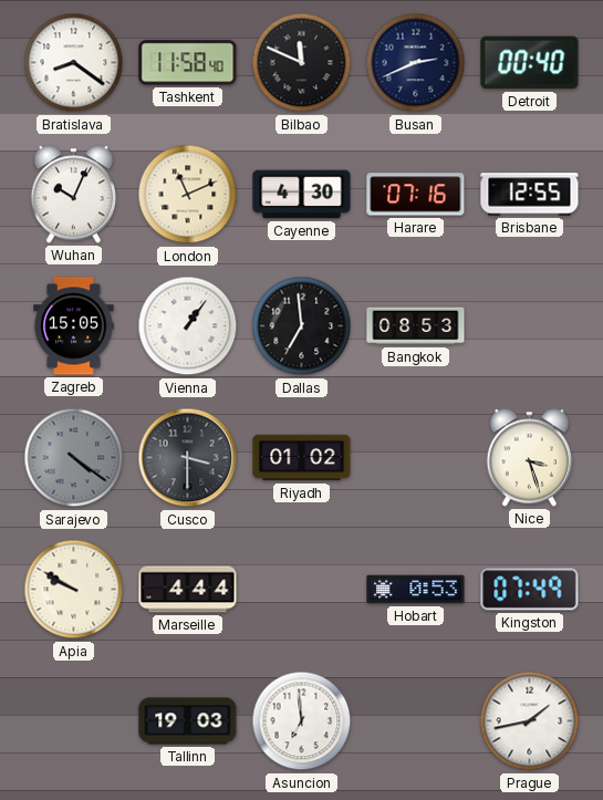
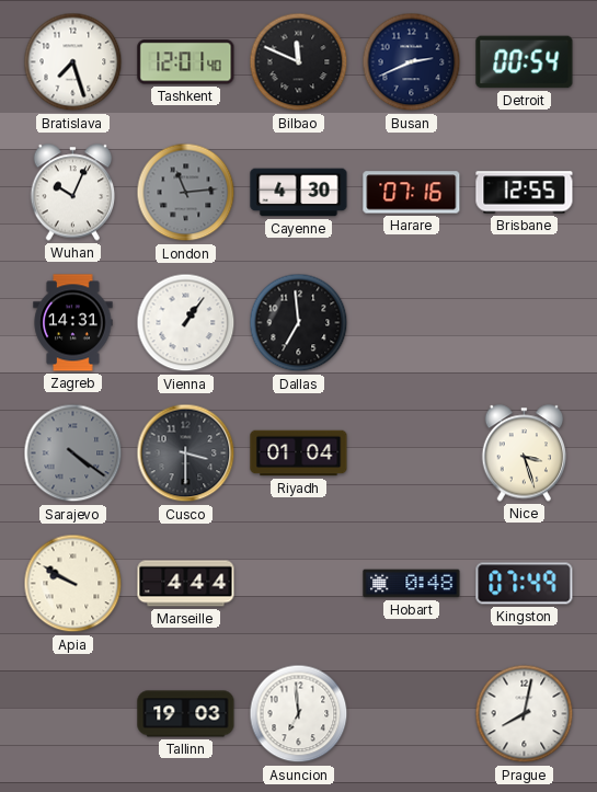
Bratislava: 8:21 -> 7:27
Tashkent: 11:58 -> 12:01
Detroit: 00:40 -> 00:54
London: 11:11 -> 11:14
London dial: cream -> grey
Zagreb: 15:05 -> 14:31
Bangkok: 08:53 -> none
Riyadh: 01:02 -> 01:04
Hobart: 0:53 -> 0:48
Prague: 1:43 -> 8:02
